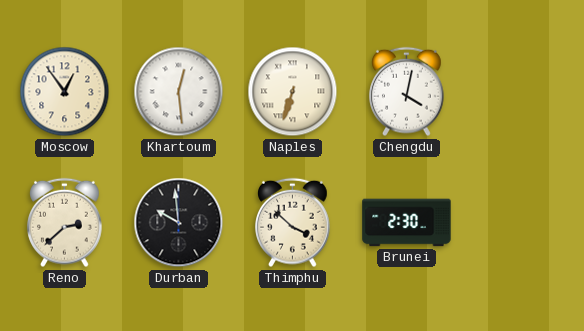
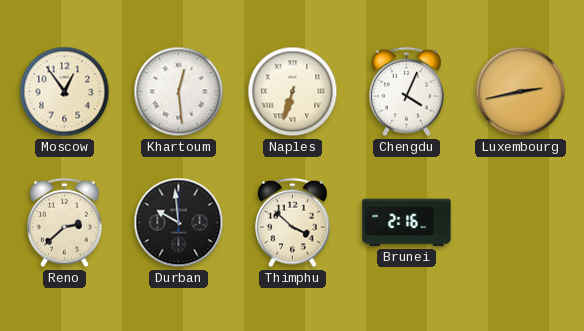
Chengdu: 4:02 -> 4:04
Luxembourg: none -> 2:43
Brunei: 2:30 -> 2:16
